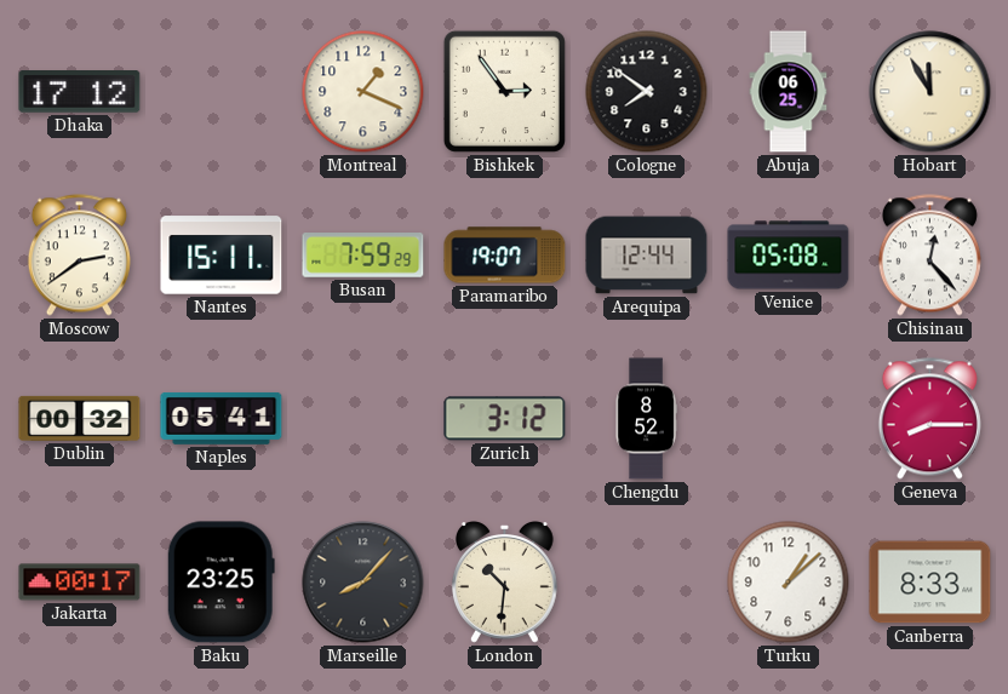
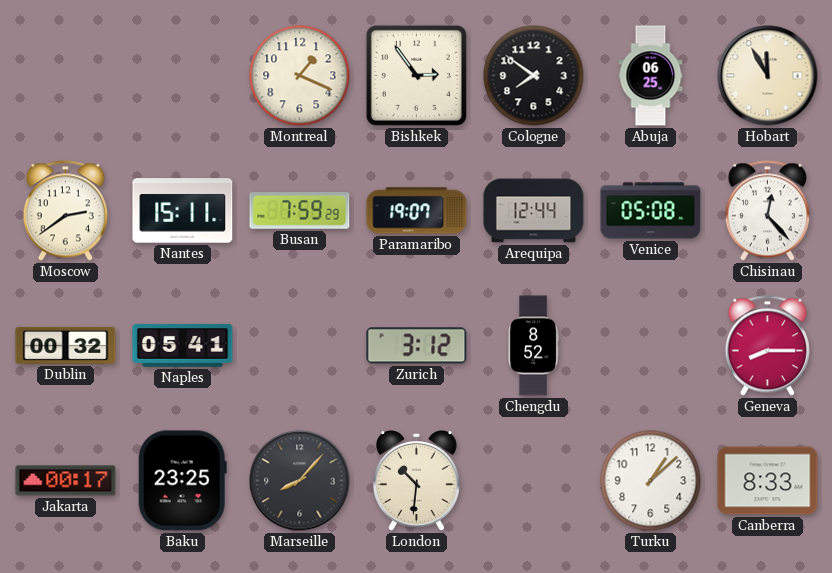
Dhaka: 17:12 -> none
